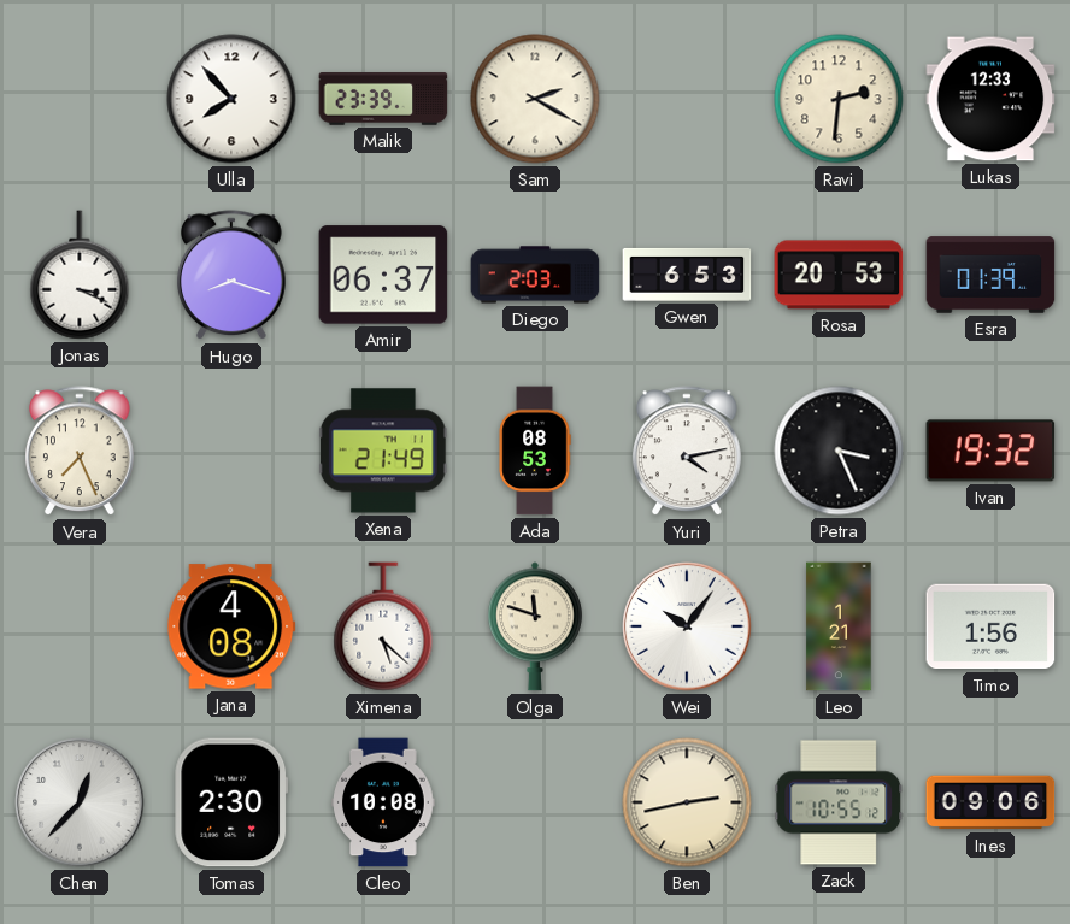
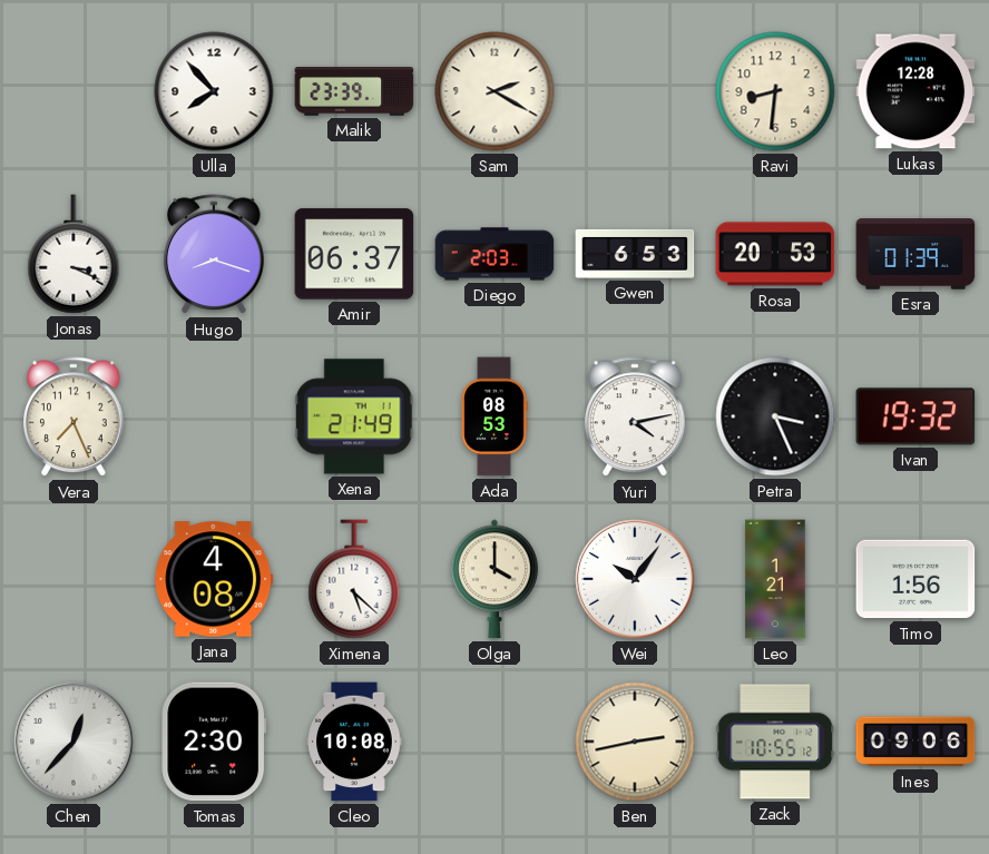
Ravi: 2:31 -> 8:31
Lukas: 12:33 -> 12:28
Olga: 11:48 -> 4:00
